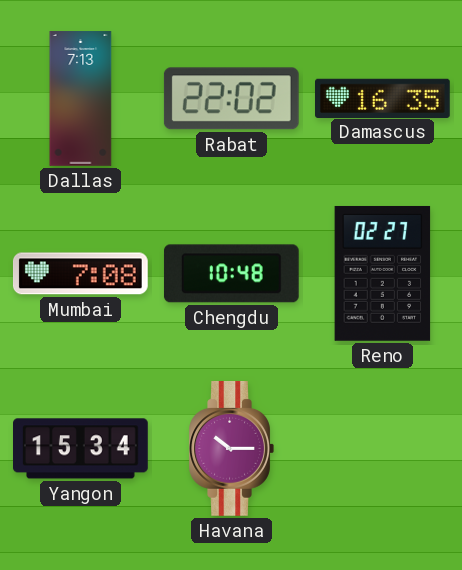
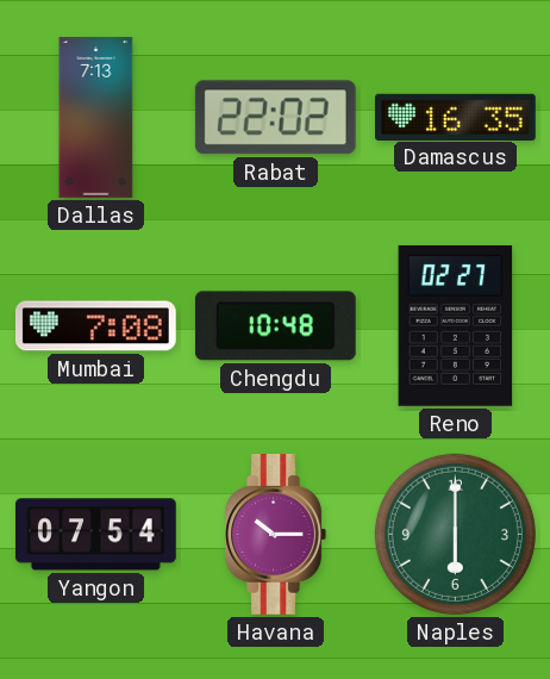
Yangon: 15:34 -> 07:54
Naples: none -> 6:00
